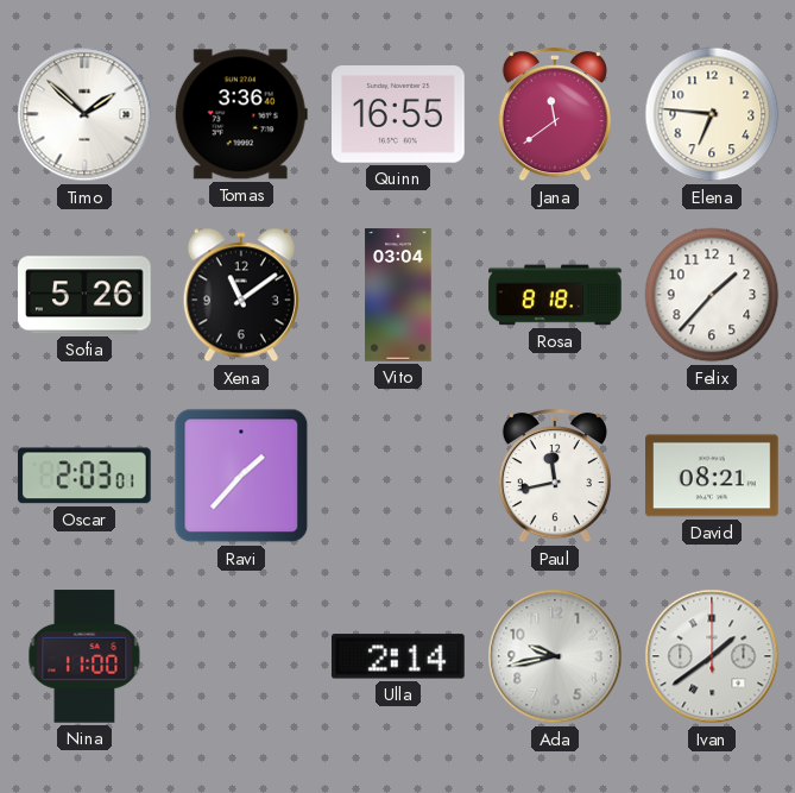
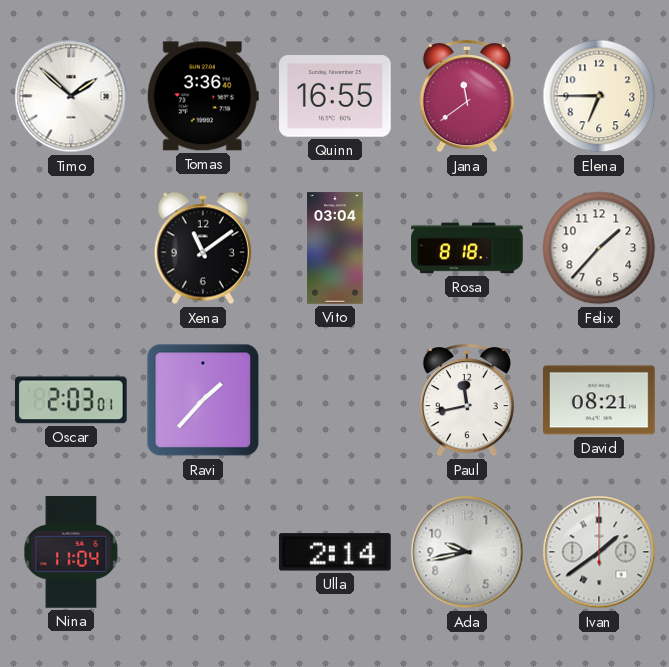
Elena: 6:46 -> 6:45
Sofia: 5:26 -> none
Nina: 11:00 -> 11:04
